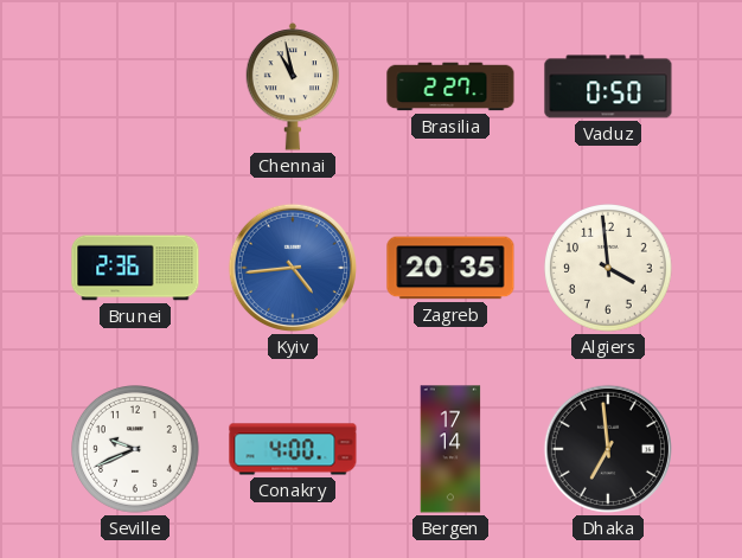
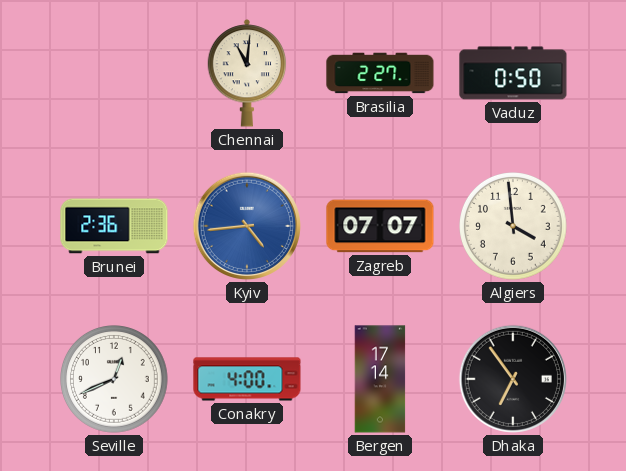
Chennai: 10:58 -> 11:01
Zagreb: 20:35 -> 07:07
Seville: 9:41 -> 12:41
Dhaka: 6:59 -> 6:54
